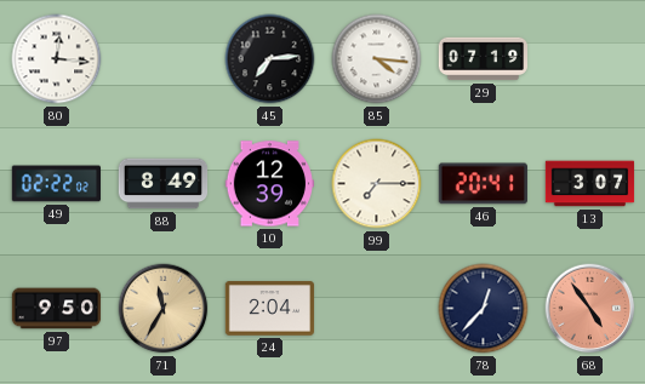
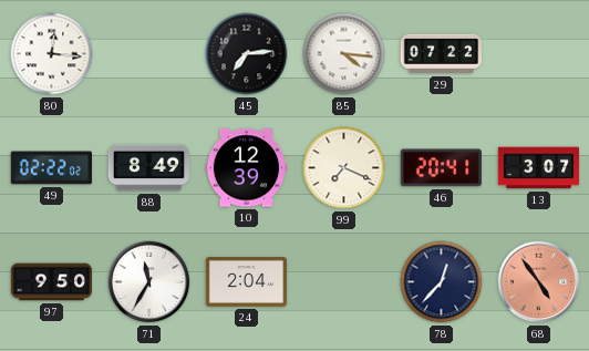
29: 07:19 -> 07:22
99: 7:15 -> 7:19
71 dial: champagne -> white
